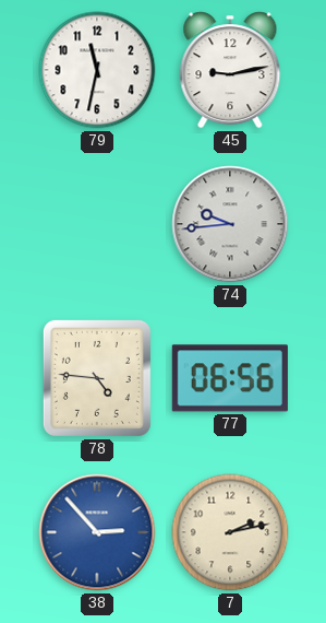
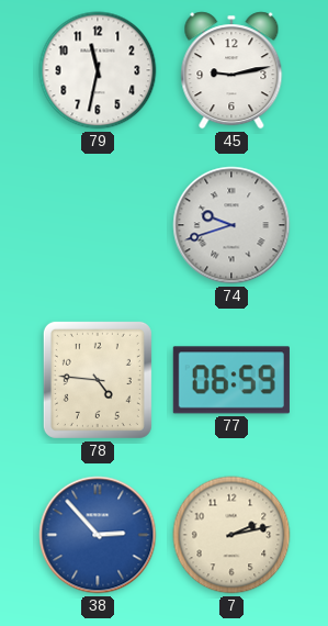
74: 9:44 -> 9:42
77: 06:56 -> 06:59
